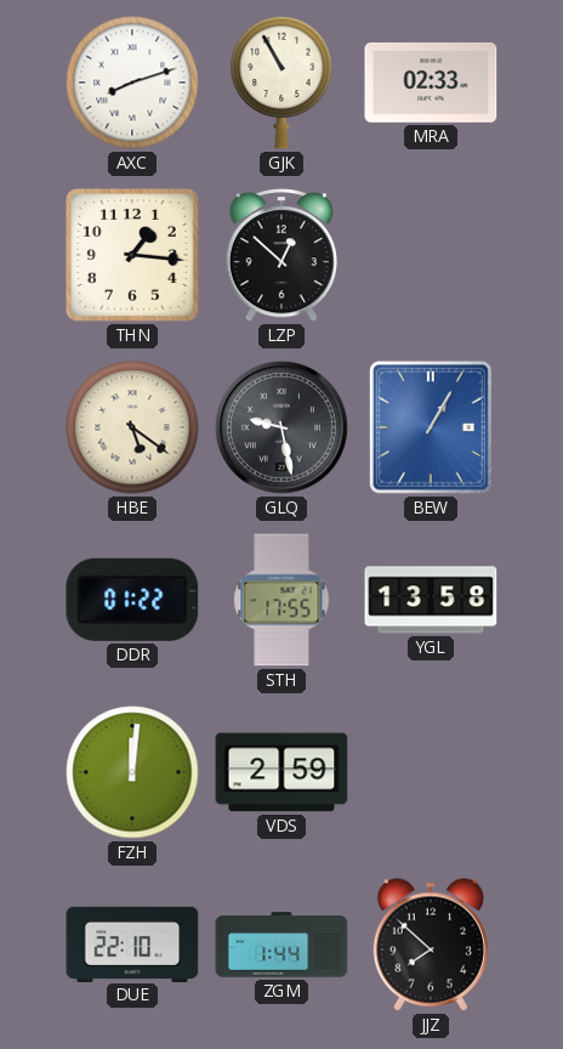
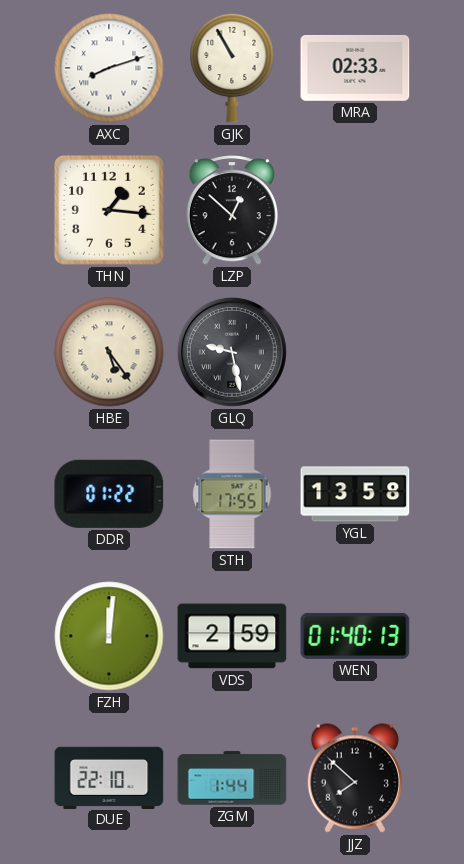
HBE: 5:21 -> 5:24
BEW: 1:05 -> none
WEN: none -> 01:40
